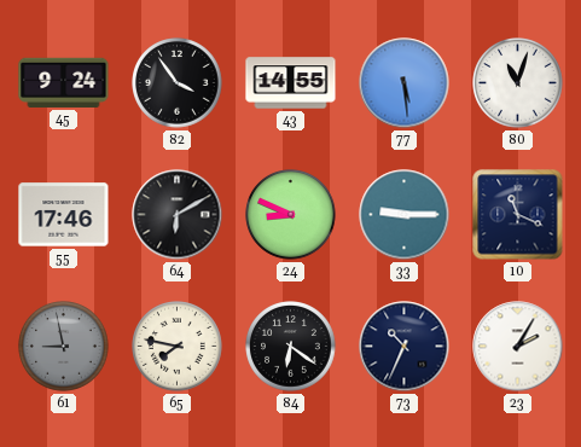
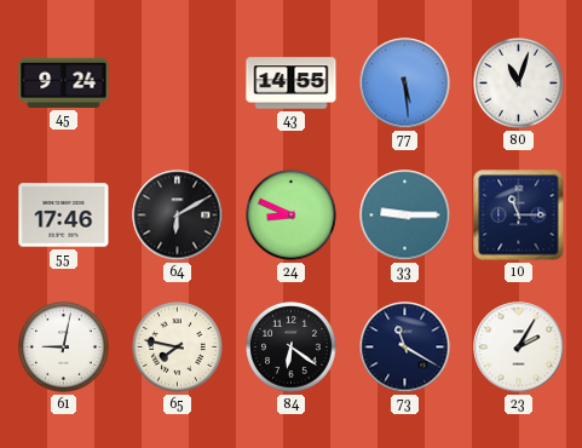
82: 3:54 -> none
10: 11:19 -> 11:15
61: 8:58 -> 9:02
61 dial: grey -> white
73: 10:34 -> 11:20
